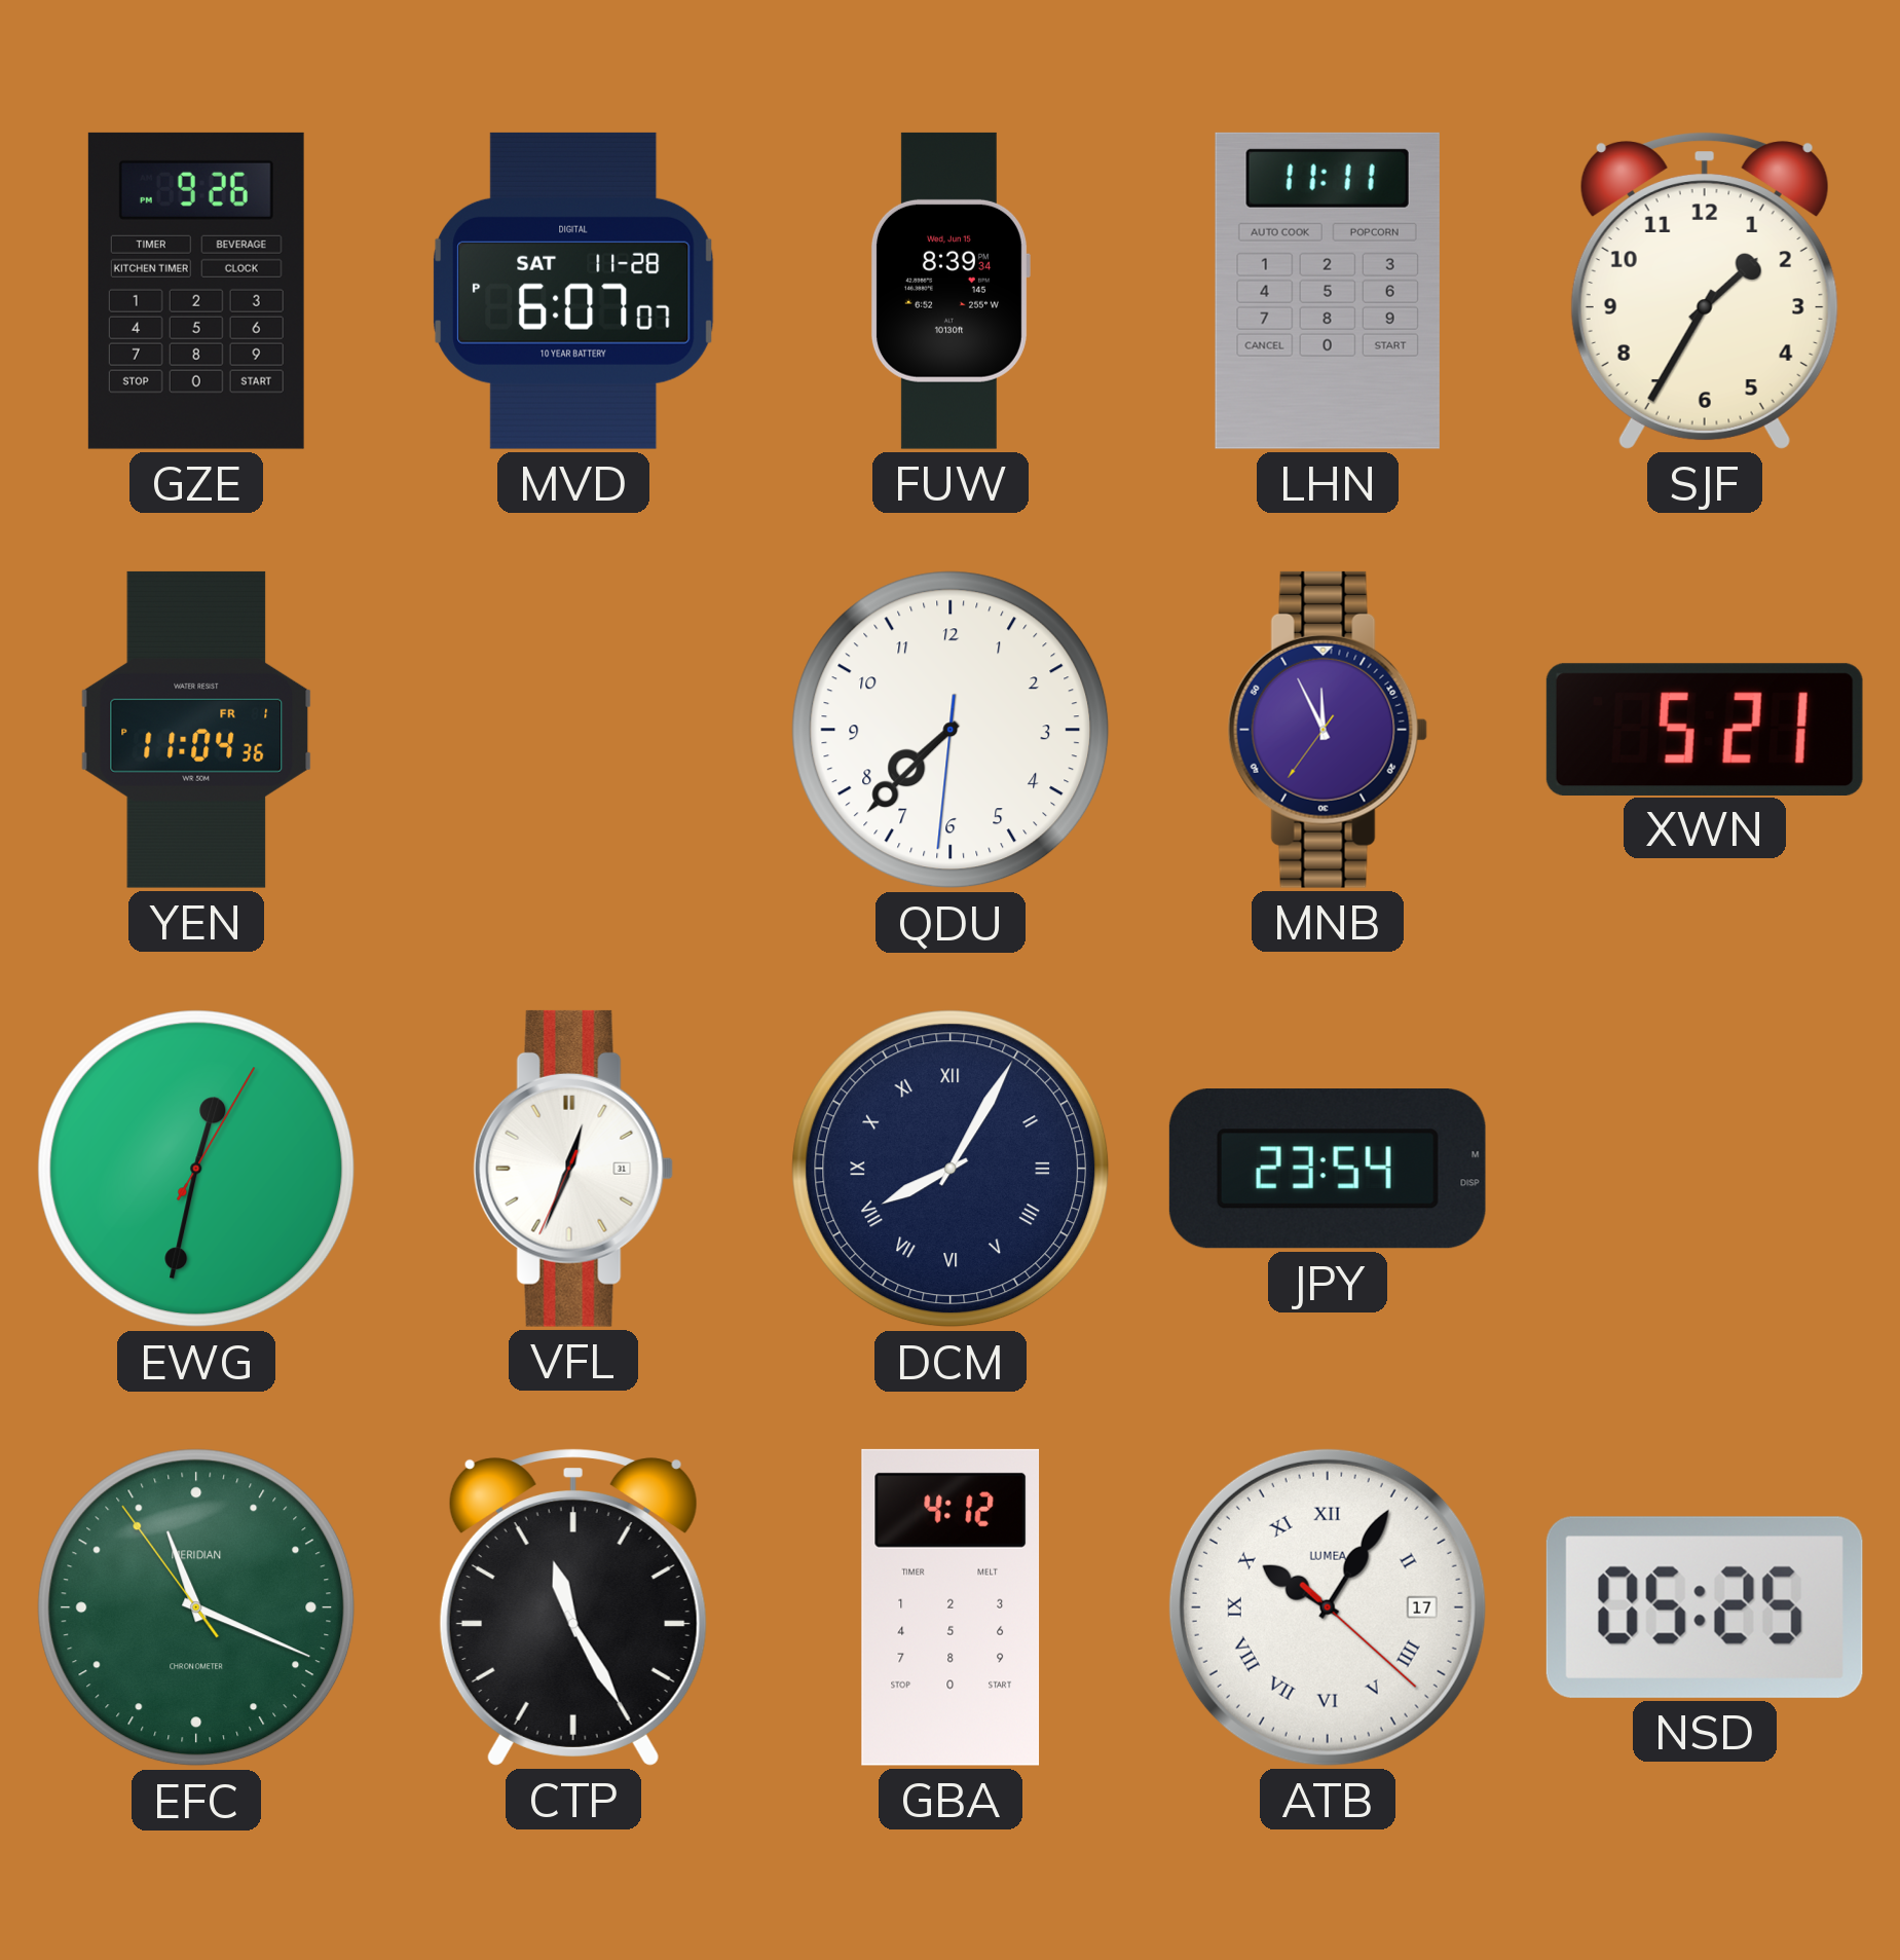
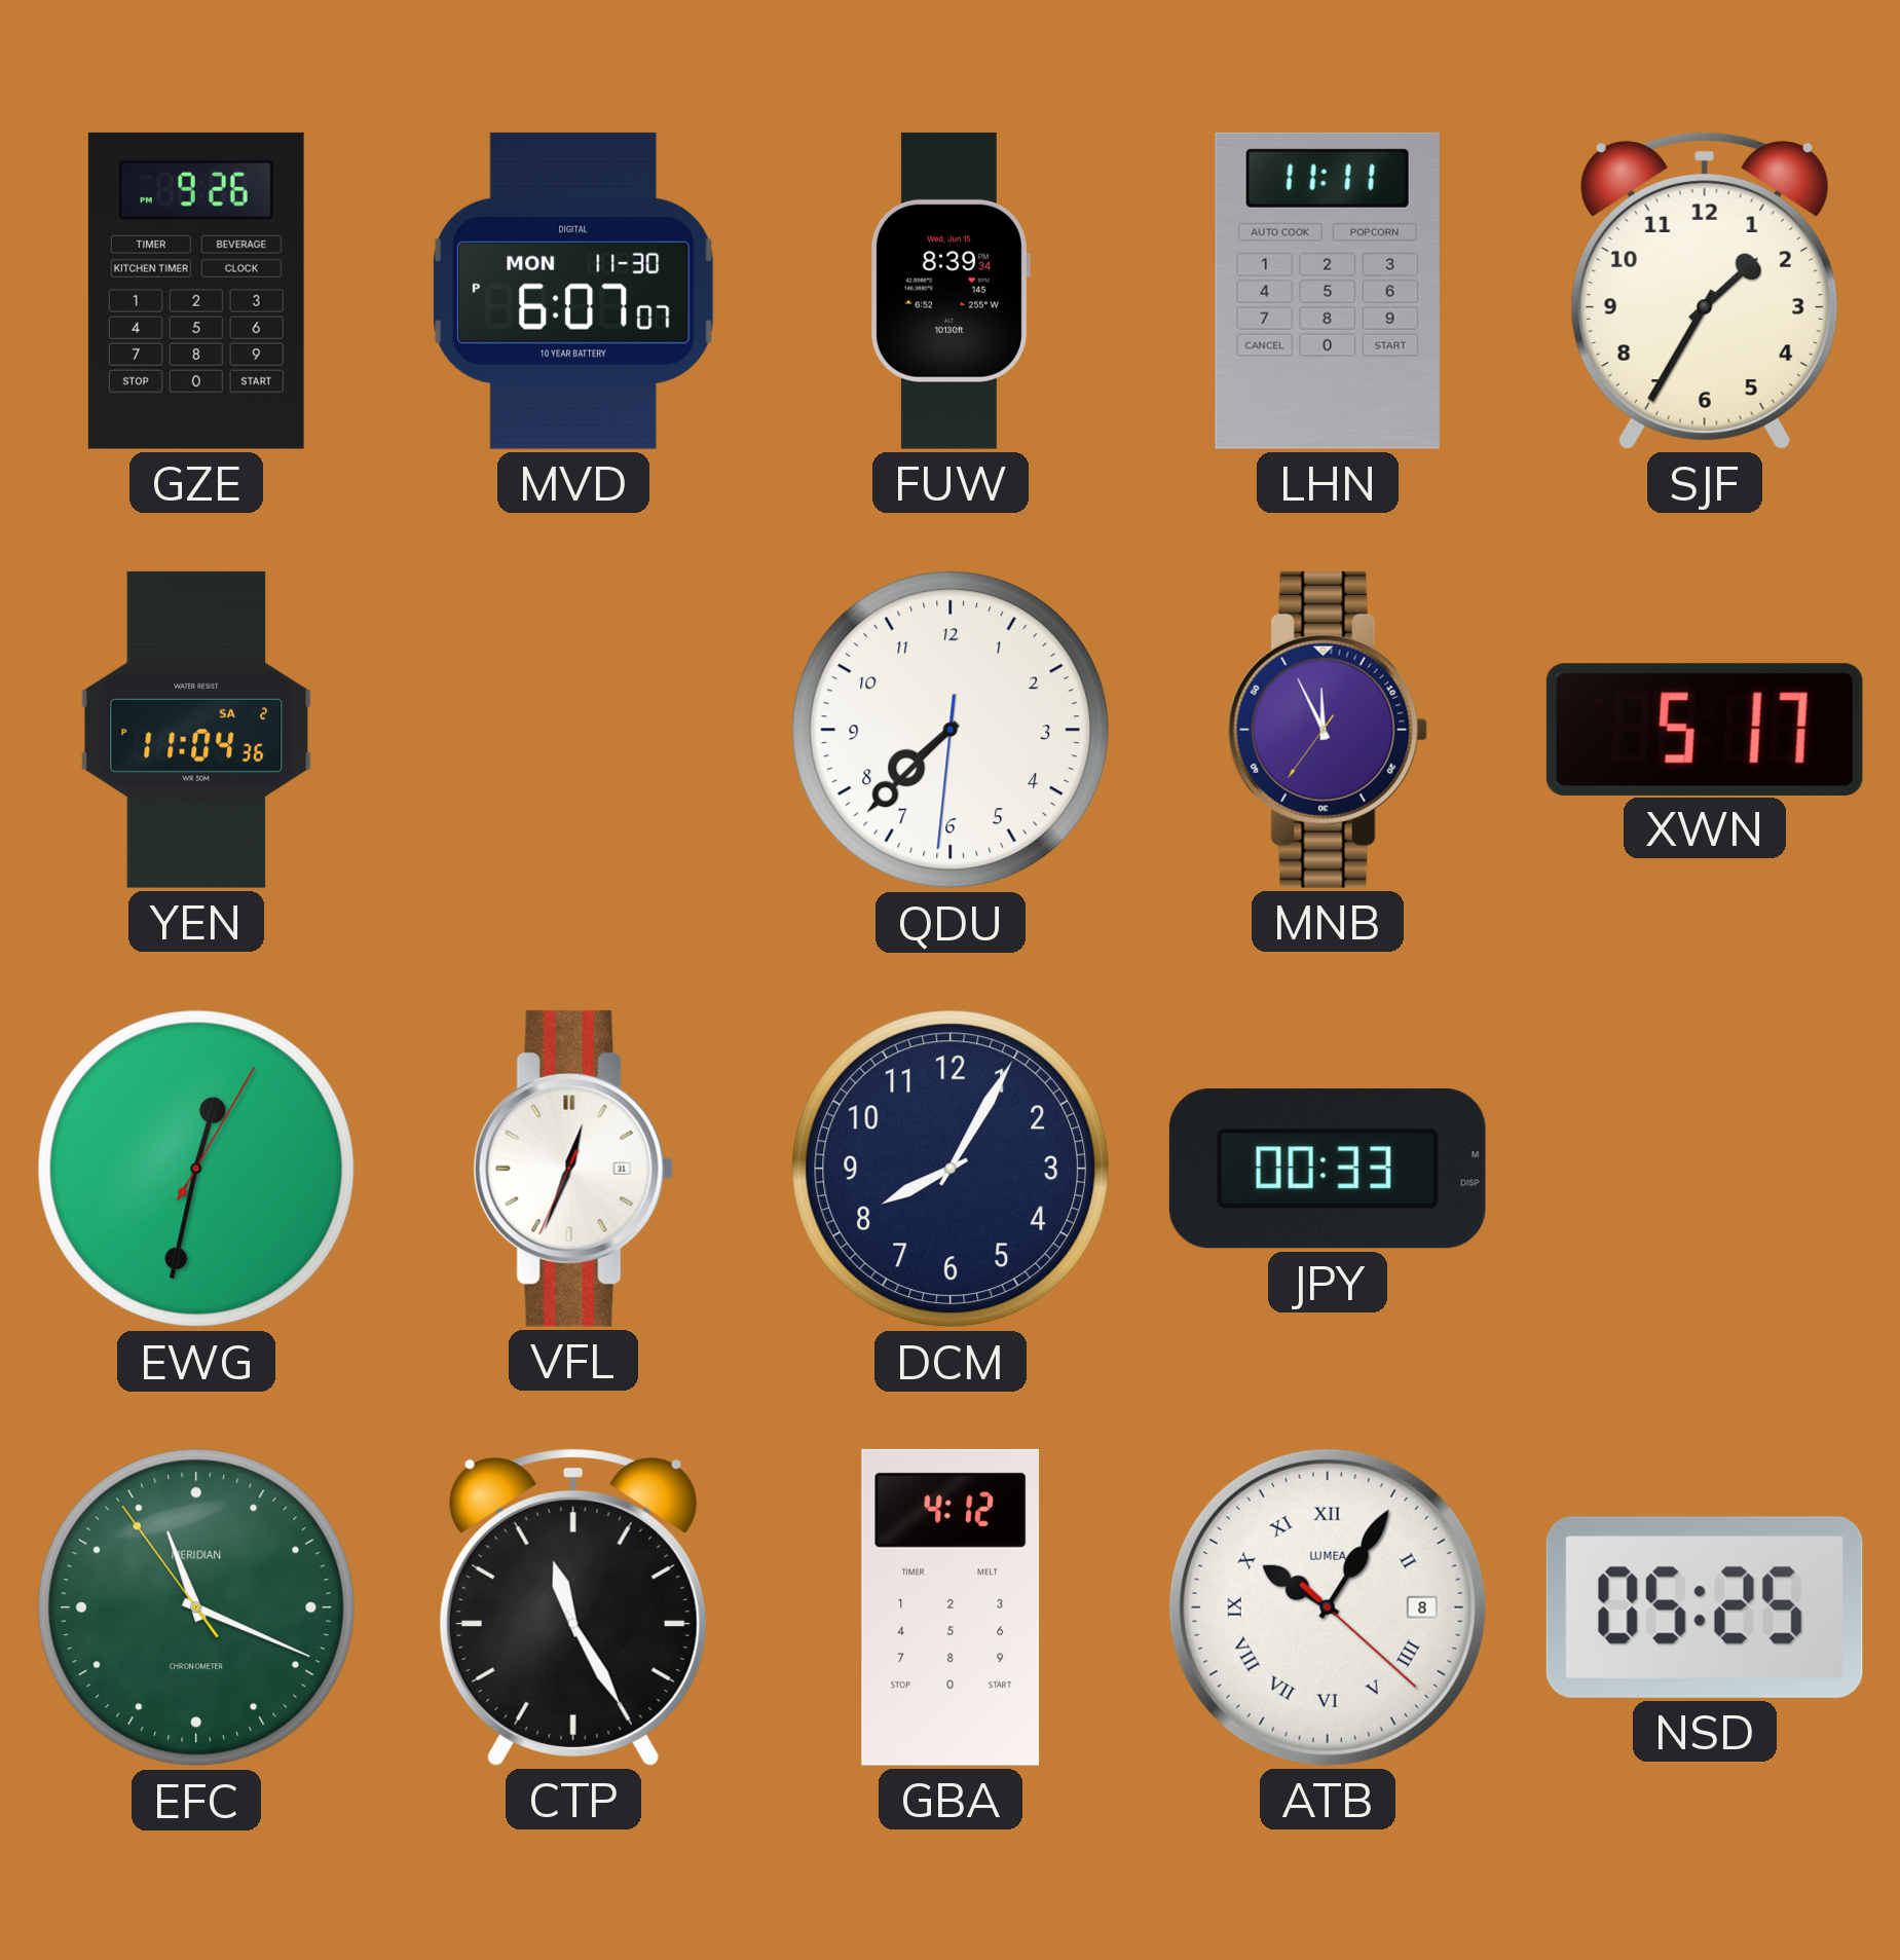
MVD date: SAT 11-28 -> MON 11-30
YEN date: FR 1 -> SA 2
XWN: 5:21 -> 5:17
DCM numerals: Roman -> Arabic
JPY: 23:54 -> 00:33
ATB date: 17 -> 8
